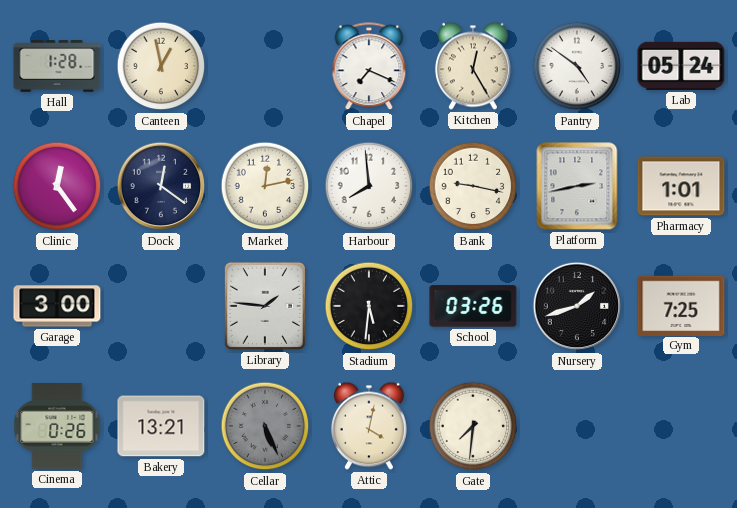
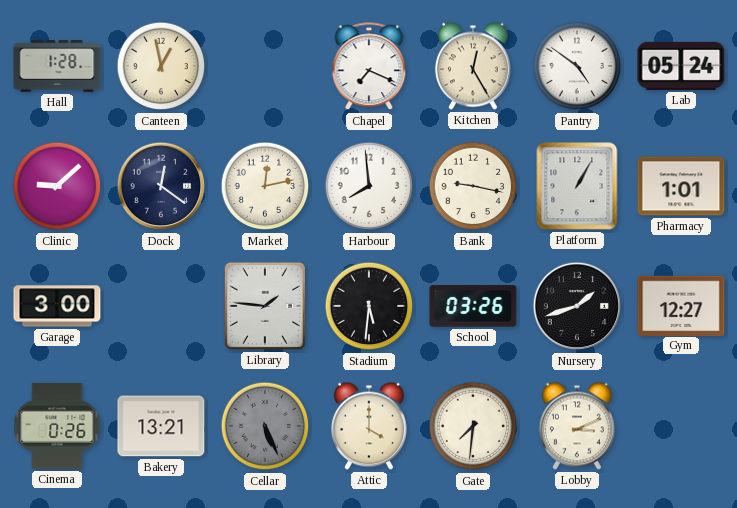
Clinic: 12:24 -> 9:08
Platform: 2:43 -> 1:05
Gym: 7:25 -> 12:27
Attic: 4:02 -> 4:00
Lobby: none -> 3:11
